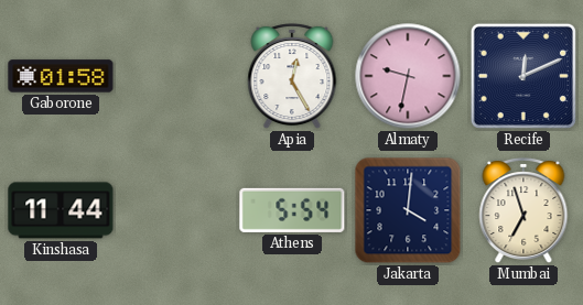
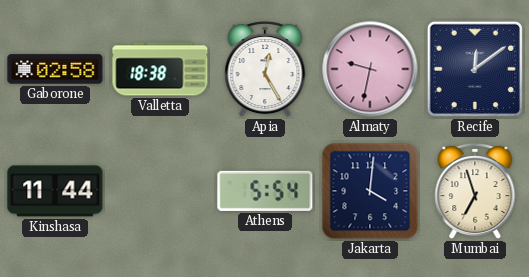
Gaborone: 01:58 -> 02:58
Valletta: none -> 18:38
Recife: 12:11 -> 12:09
